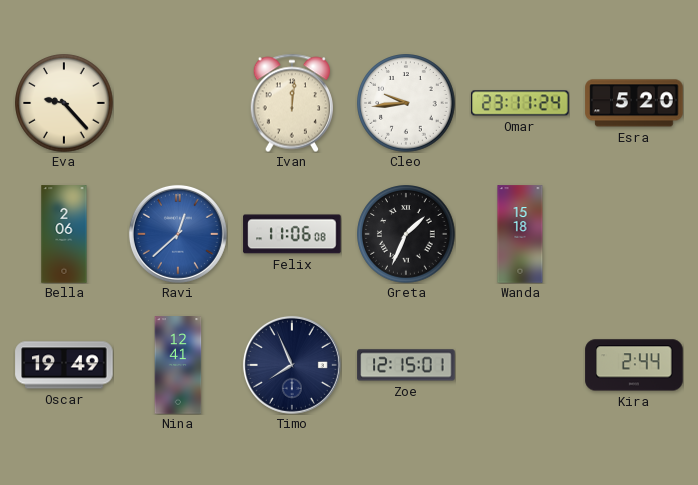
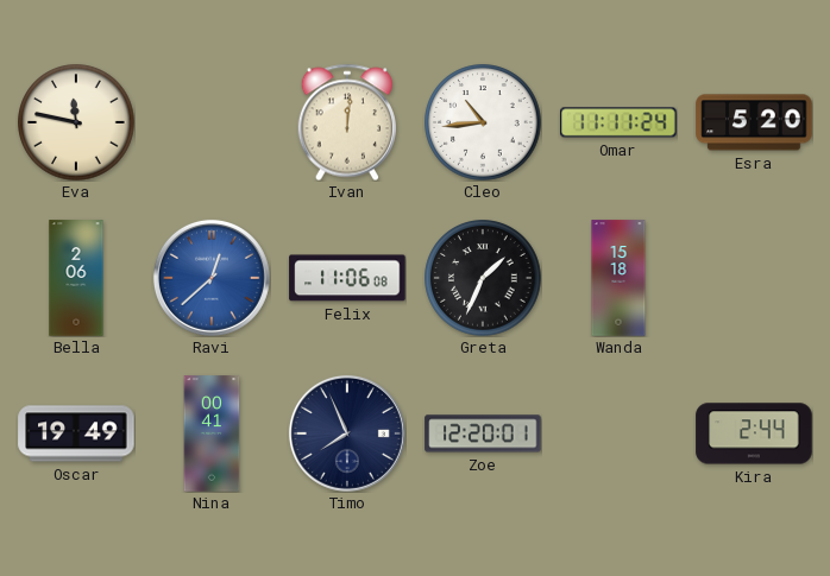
Eva: 9:23 -> 11:47
Cleo: 9:44 -> 10:44
Omar: 23:11 -> 11:11
Nina: 12:41 -> 00:41
Zoe: 12:15 -> 12:20
